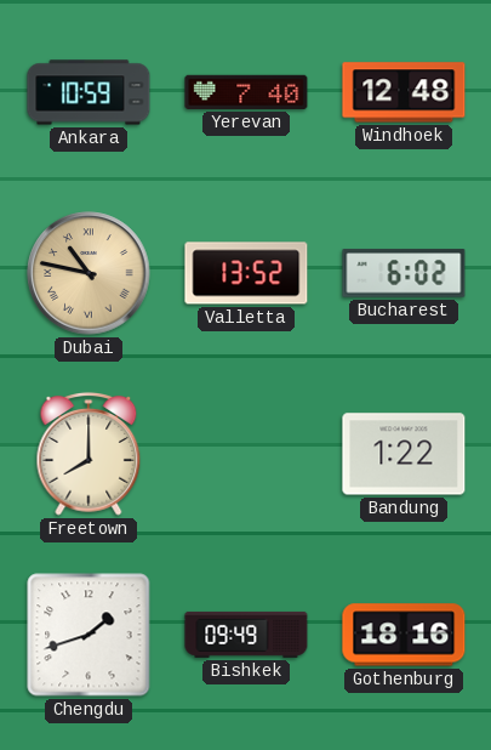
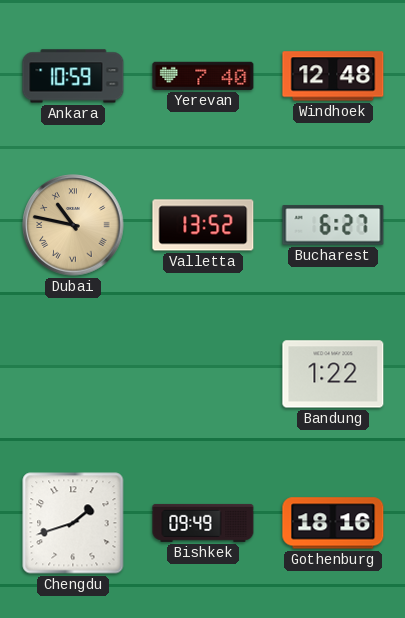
Bucharest: 6:02 -> 6:27
Freetown: 8:00 -> none
